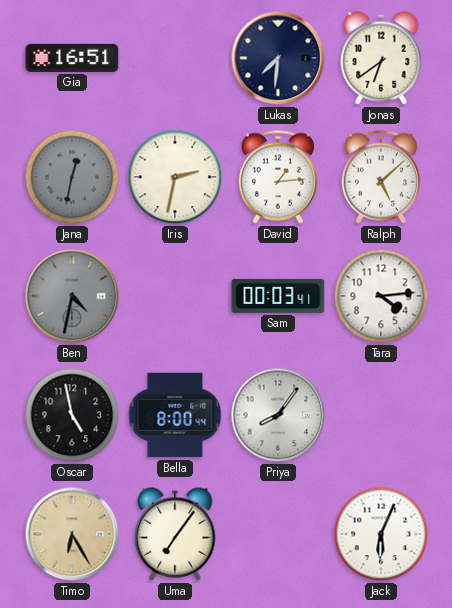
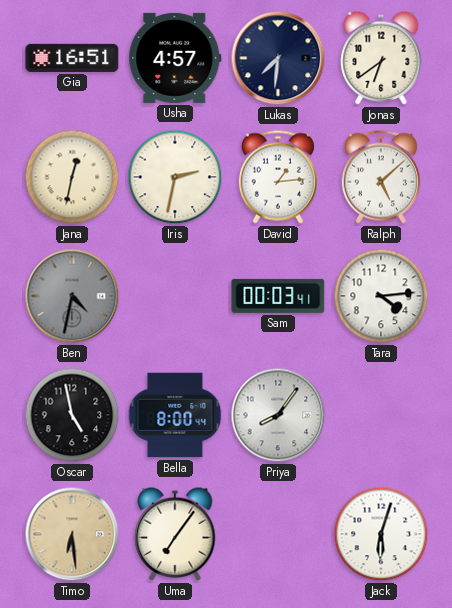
Usha: none -> 4:57
Jana dial: grey -> cream
Timo: 6:25 -> 6:29
Jack: 6:04 -> 6:03
